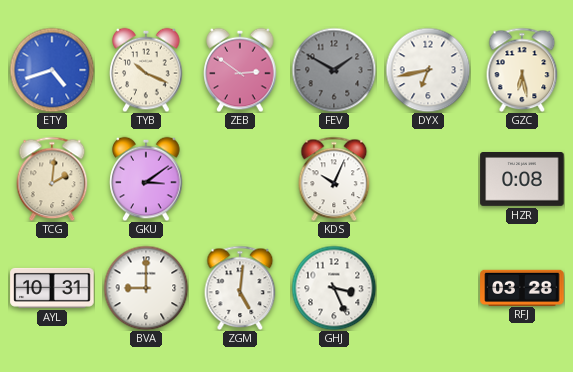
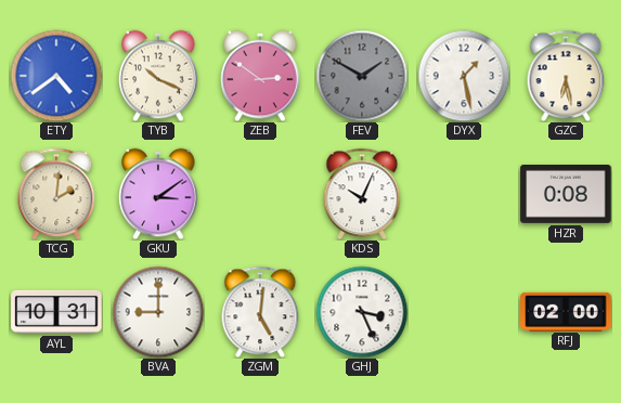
ETY: 4:42 -> 4:39
DYX: 6:43 -> 1:28
RFJ: 03:28 -> 02:00
